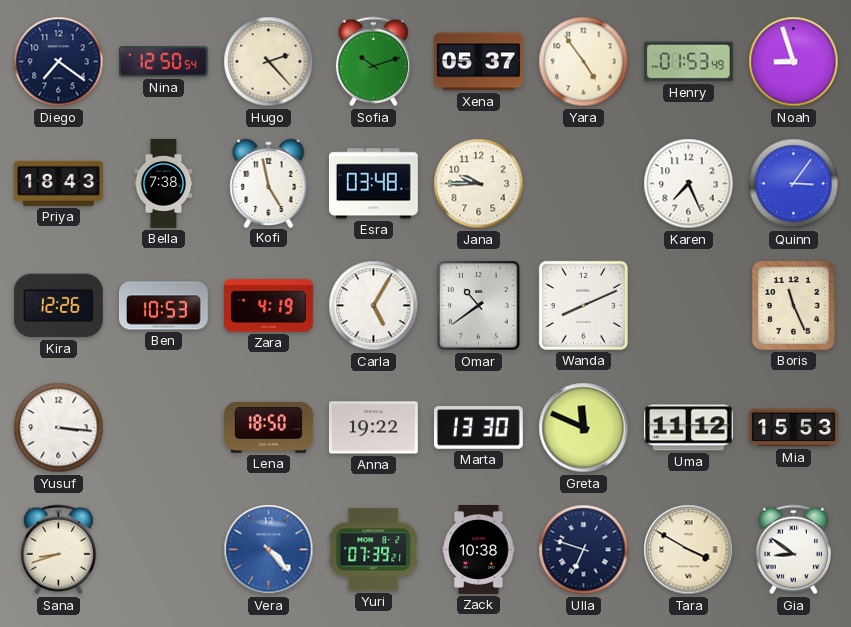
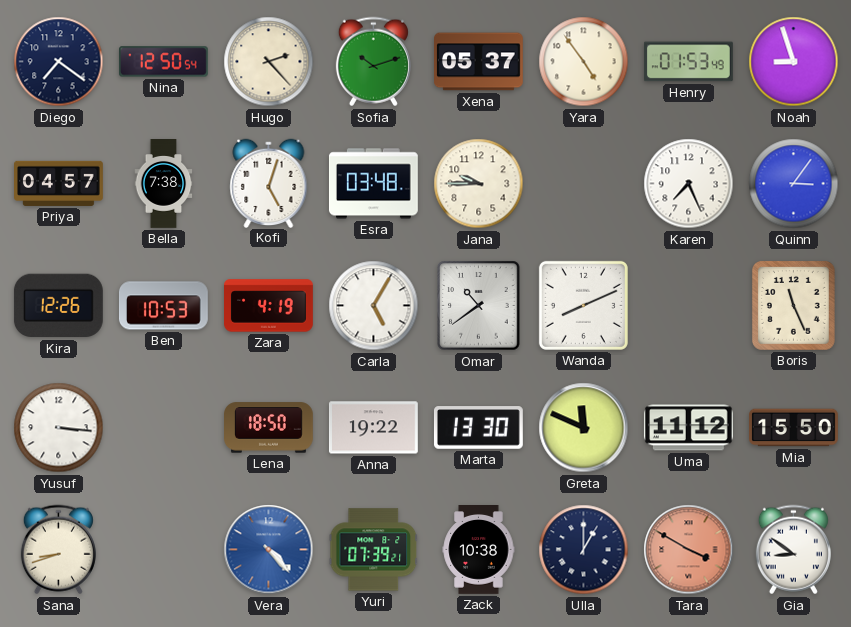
Priya: 18:43 -> 04:57
Kofi: 4:58 -> 5:03
Mia: 15:53 -> 15:50
Ulla: 6:48 -> 1:00
Tara dial: cream -> salmon
